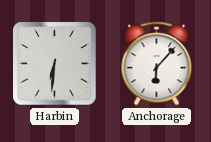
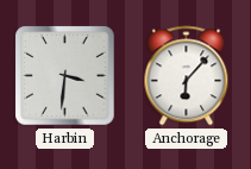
Harbin: 6:31 -> 3:31
